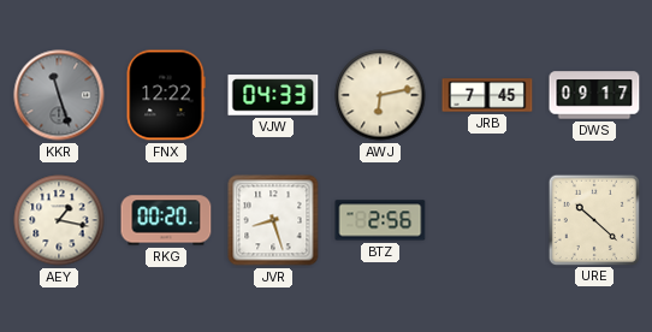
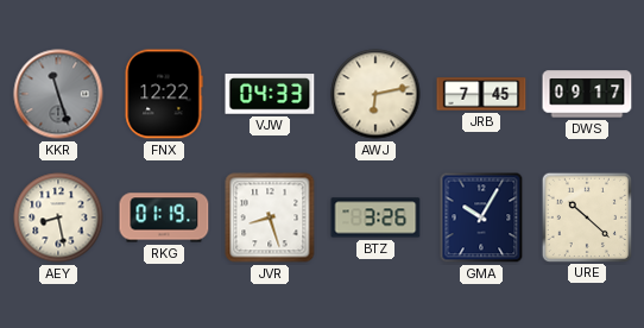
AEY: 1:17 -> 8:28
RKG: 00:20 -> 01:19
BTZ: 2:56 -> 3:26
GMA: none -> 10:05
